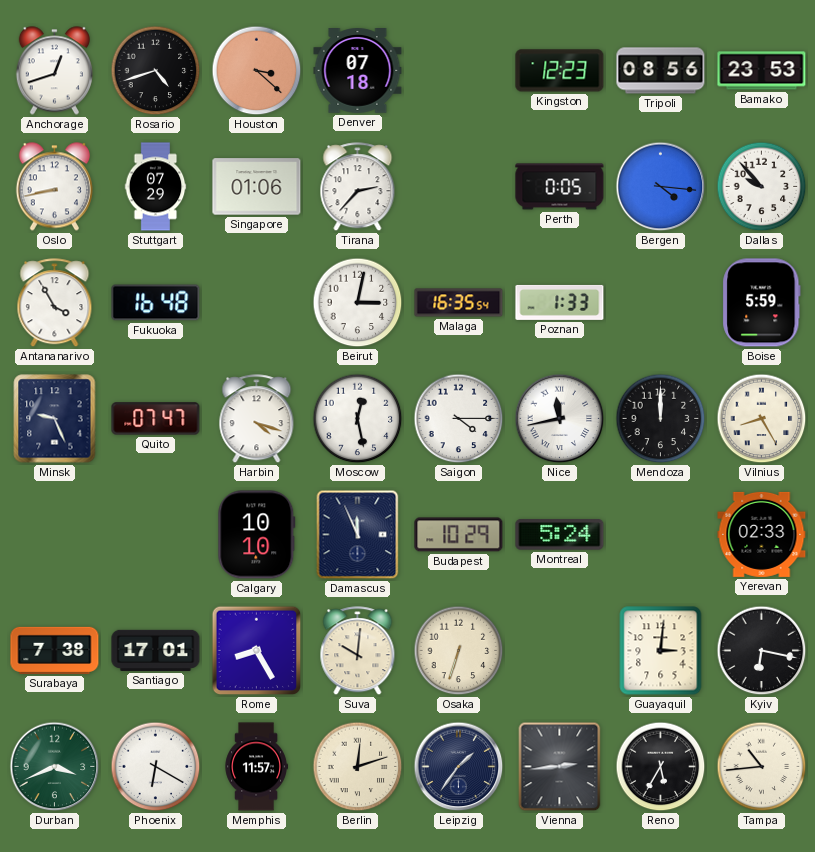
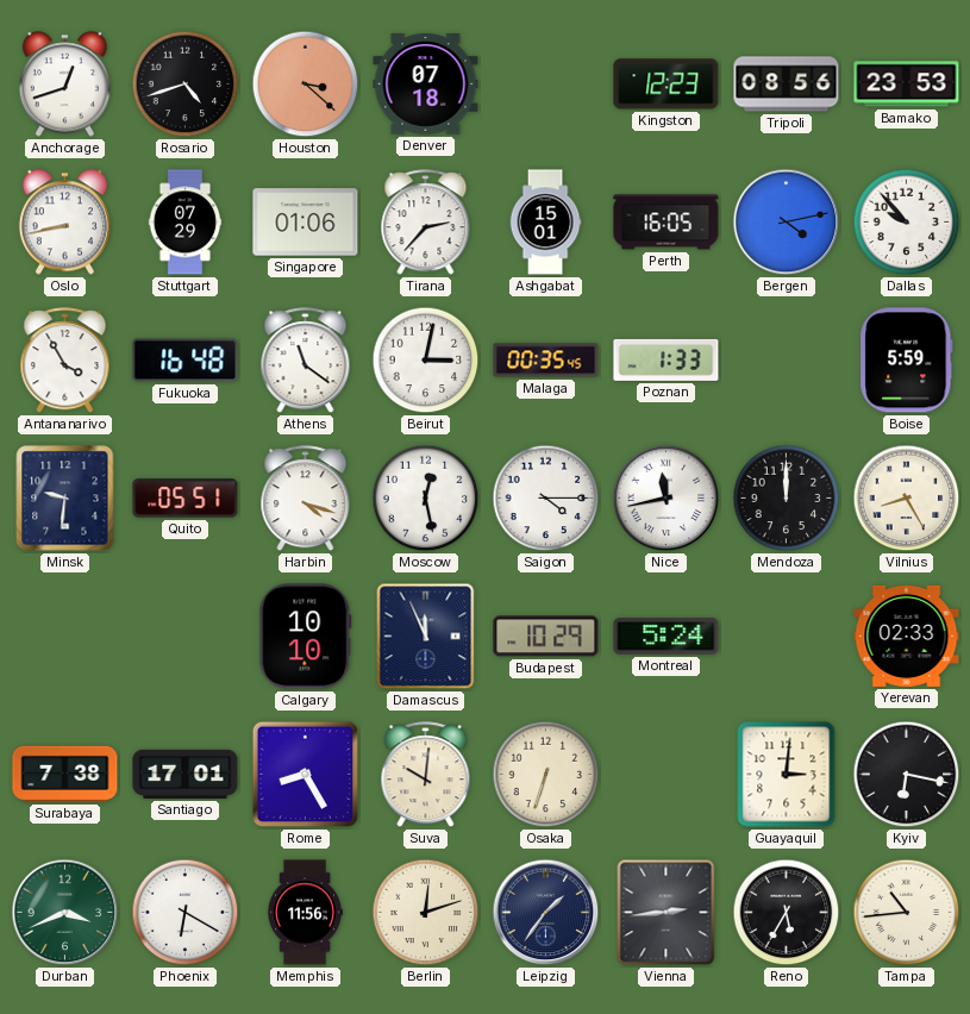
Ashgabat: none -> 15:01
Perth: 0:05 -> 16:05
Bergen: 4:16 -> 4:13
Athens: none -> 11:21
Malaga: 16:35 -> 00:35
Minsk: 9:26 -> 9:31
Quito: 07:47 -> 05:51
Memphis: 11:57 -> 11:56
